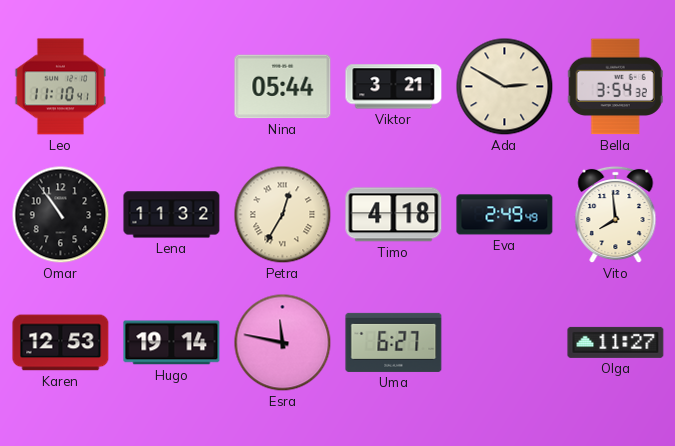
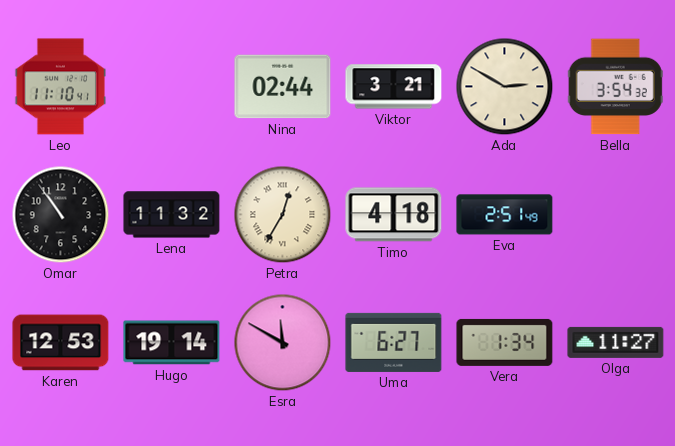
Nina: 05:44 -> 02:44
Eva: 2:49 -> 2:51
Vito: 7:59 -> none
Esra: 11:47 -> 11:50
Vera: none -> 1:34
